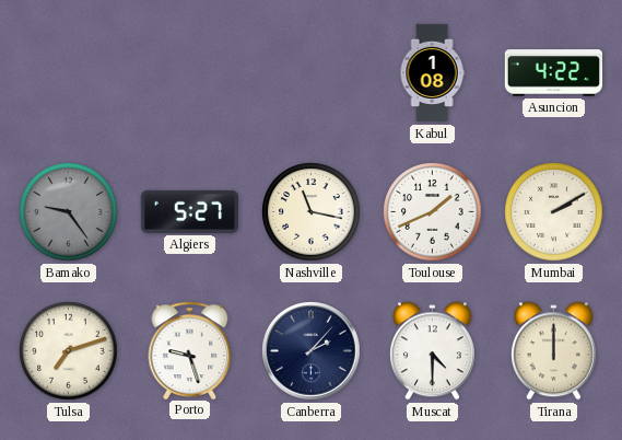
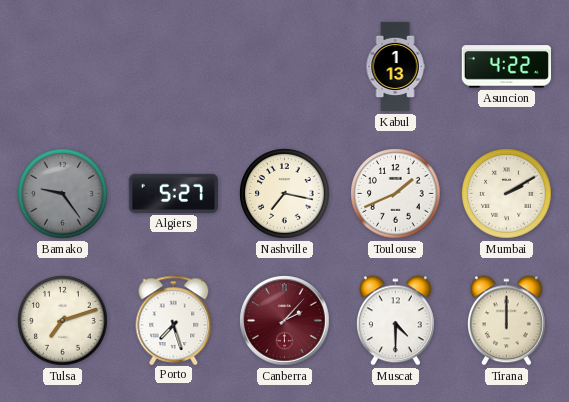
Kabul: 1:08 -> 1:13
Nashville: 11:17 -> 7:17
Porto: 9:27 -> 7:27
Canberra dial: navy -> burgundy
